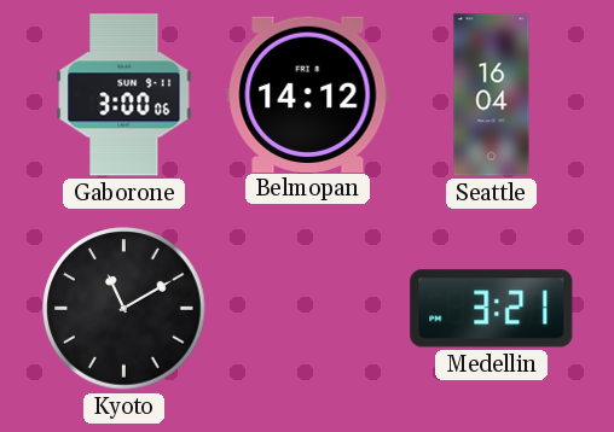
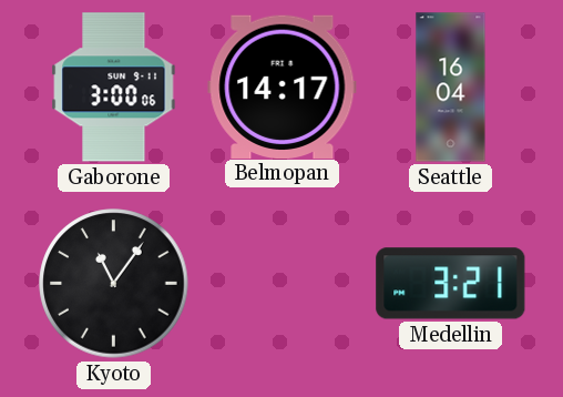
Belmopan: 14:12 -> 14:17
Kyoto: 11:10 -> 11:06
